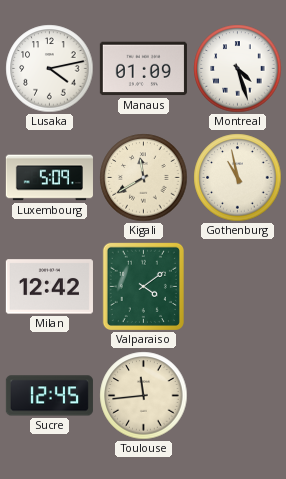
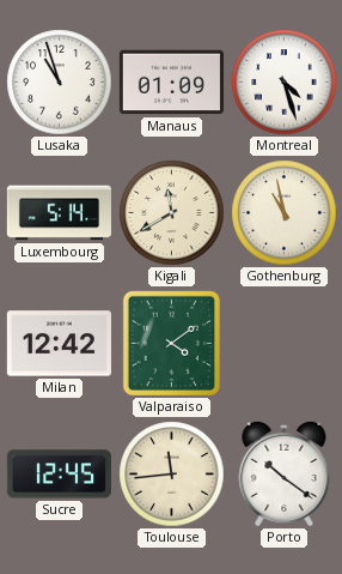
Lusaka: 4:13 -> 10:57
Luxembourg: 5:09 -> 5:14
Porto: none -> 10:21
